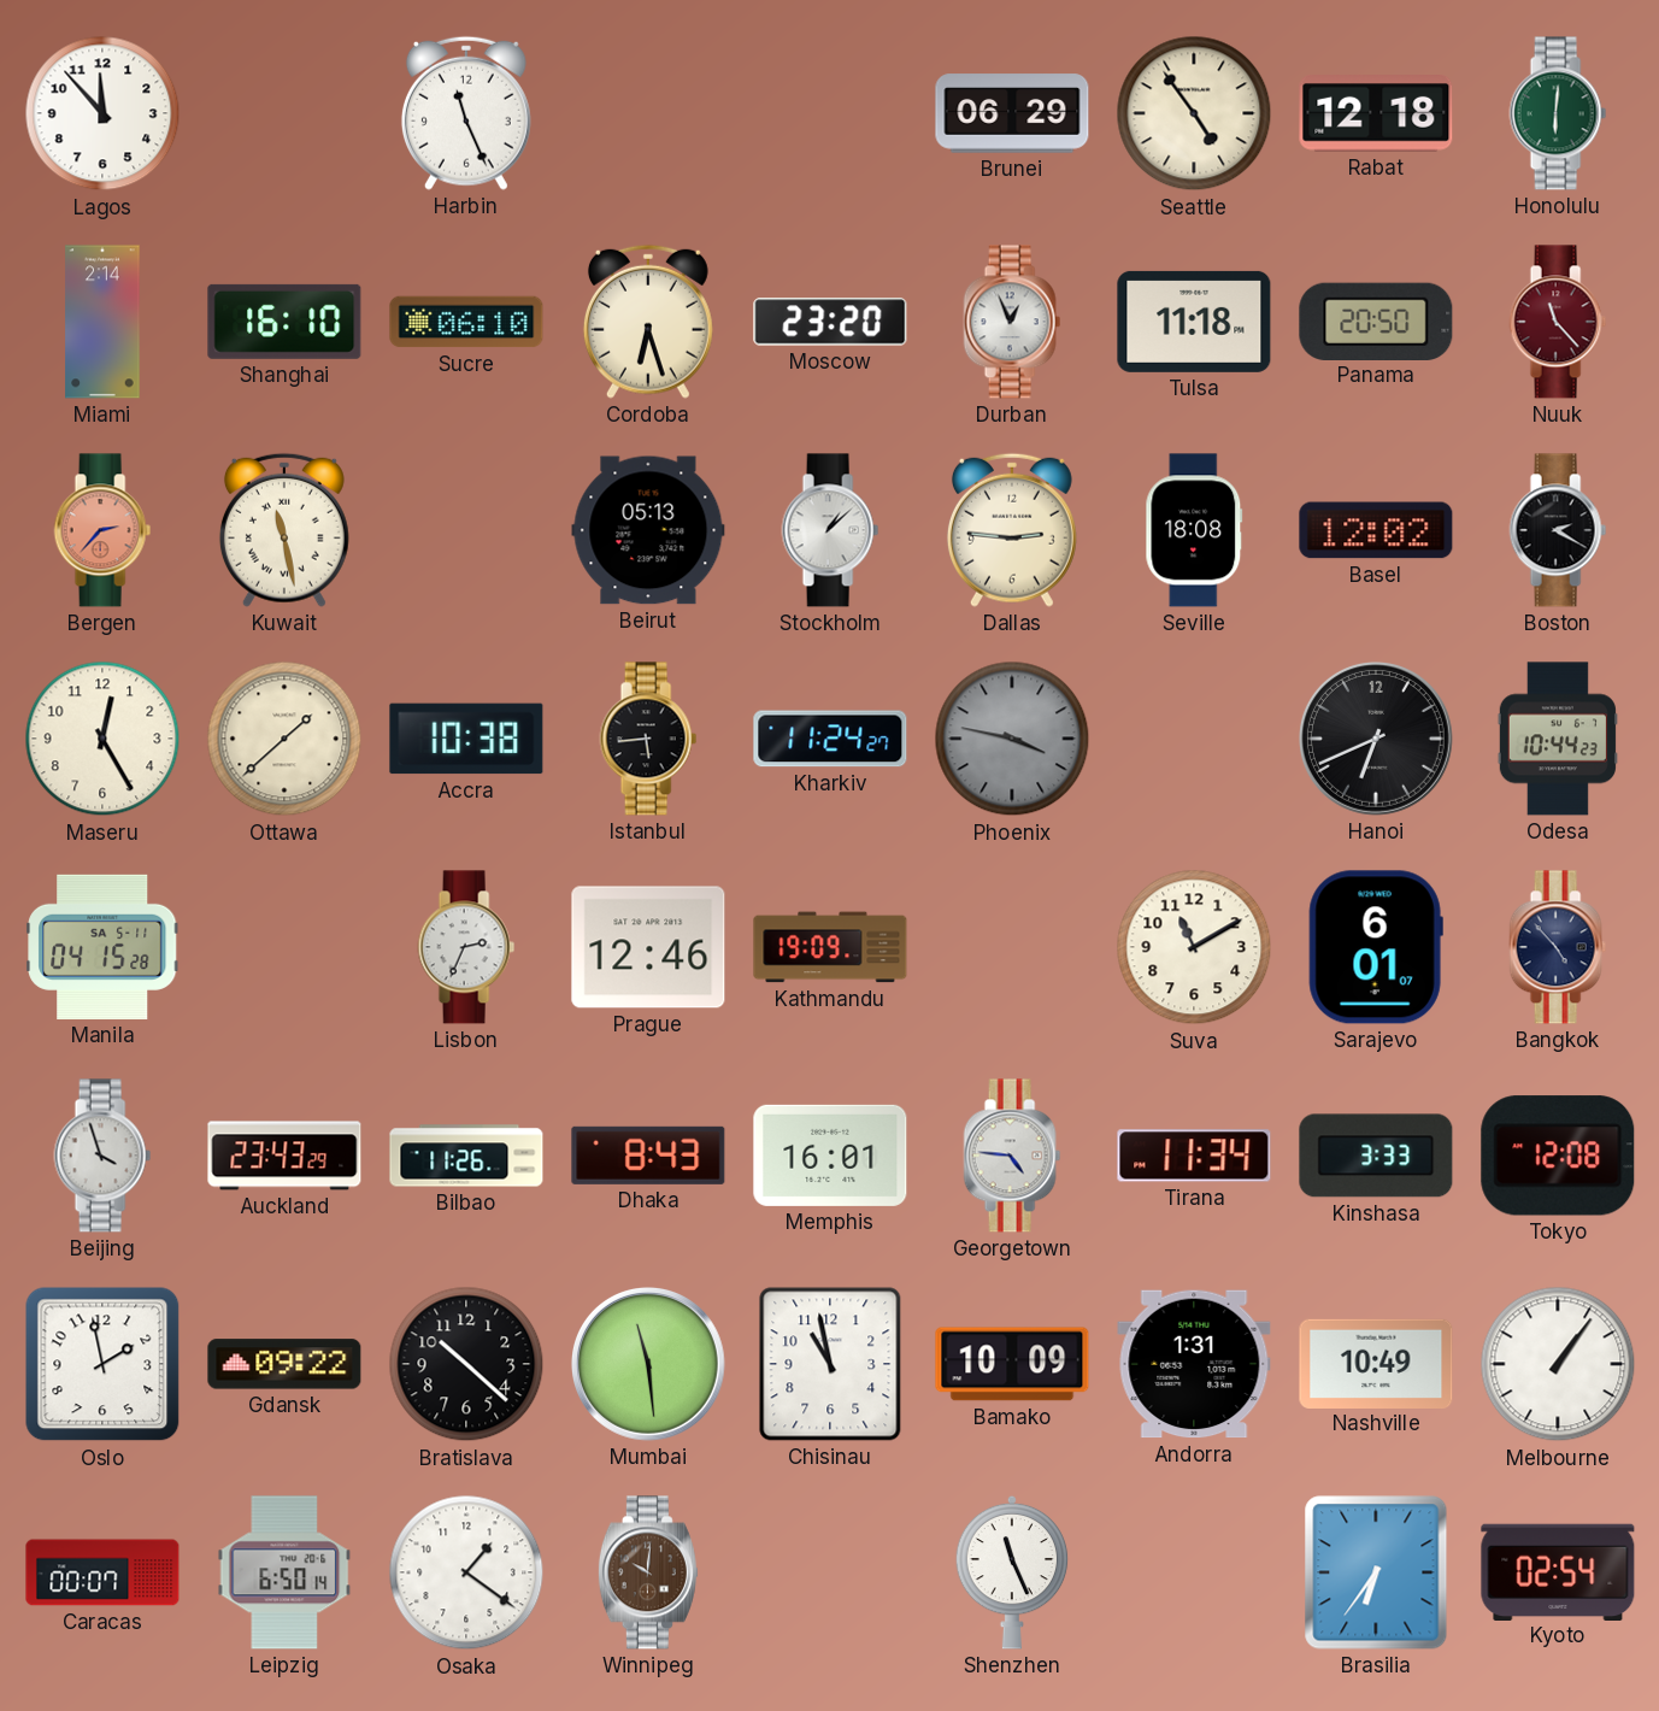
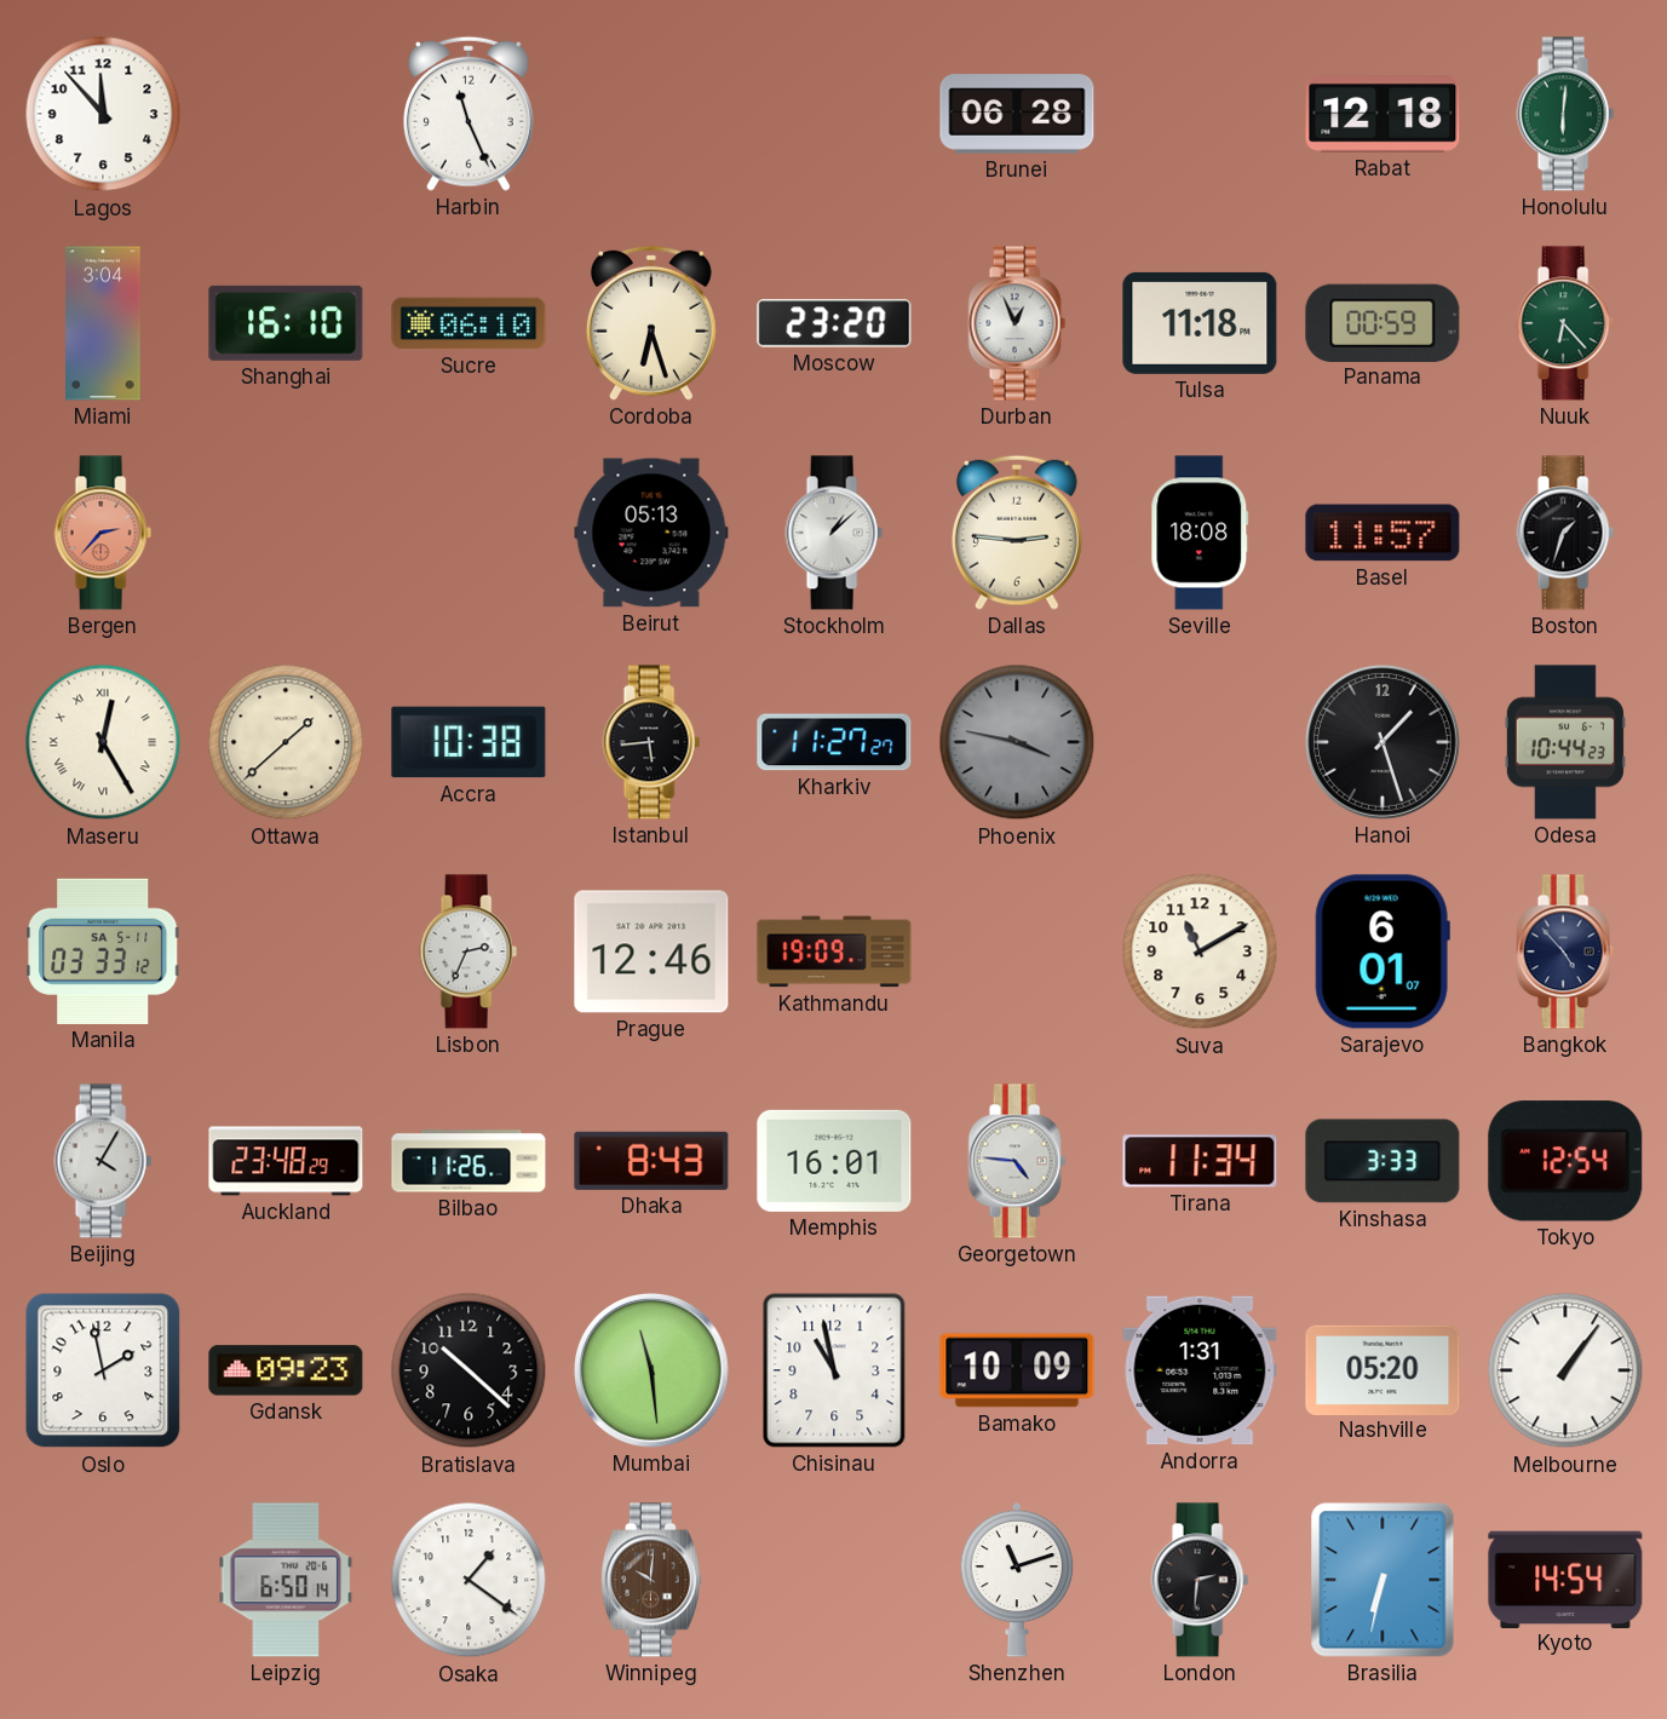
Brunei: 06:29 -> 06:28
Seattle: 4:54 -> none
Miami: 2:14 -> 3:04
Panama: 20:50 -> 00:59
Nuuk: 11:23 -> 6:23
Nuuk dial: burgundy -> green
Kuwait: 11:28 -> none
Basel: 12:02 -> 11:57
Boston: 2:20 -> 1:33
Maseru numerals: Arabic -> Roman
Kharkiv: 11:24 -> 11:27
Hanoi: 6:41 -> 1:27
Manila: 04:15 -> 03:33
Beijing: 3:57 -> 4:05
Auckland: 23:43 -> 23:48
Tokyo: 12:08 -> 12:54
Gdansk: 09:22 -> 09:23
Nashville: 10:49 -> 05:20
Caracas: 00:07 -> none
Shenzhen: 11:26 -> 11:12
London: none -> 2:31
Brasilia: 6:36 -> 6:32
Kyoto: 02:54 -> 14:54
